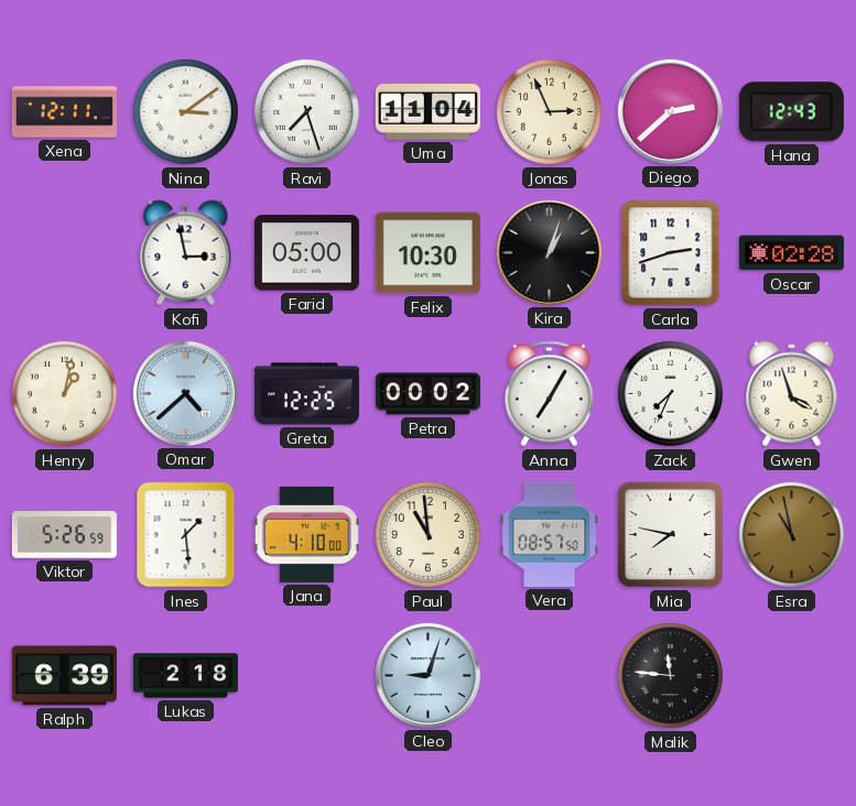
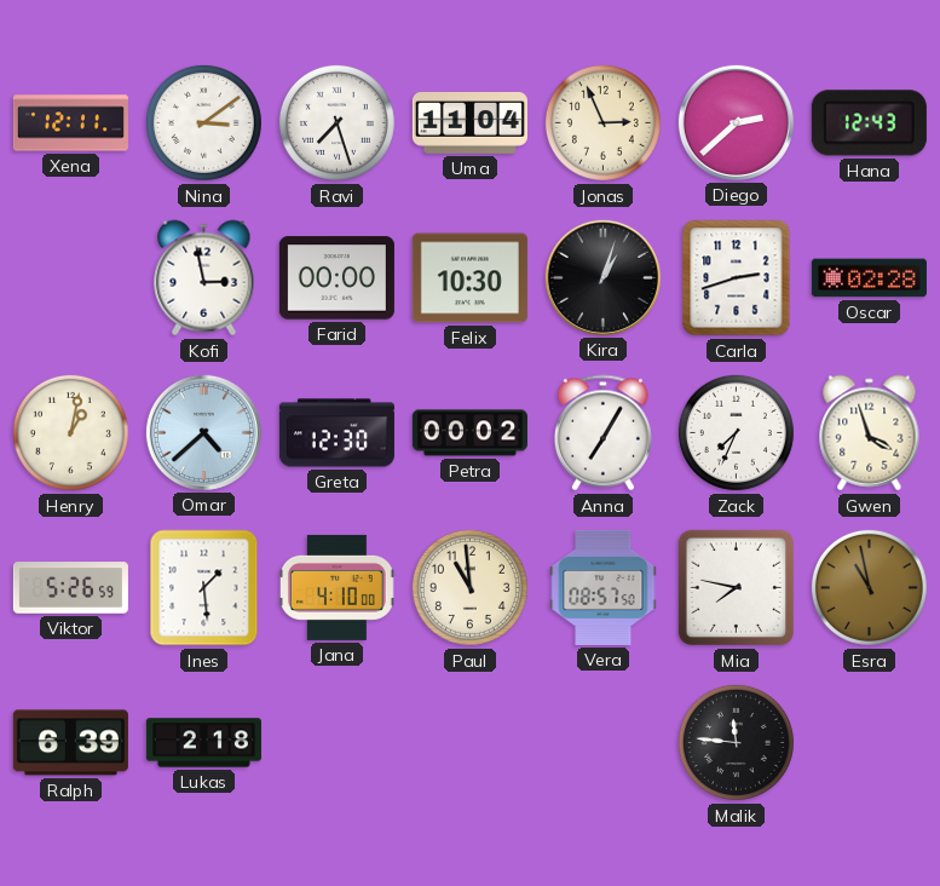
Farid: 05:00 -> 00:00
Greta: 12:25 -> 12:30
Cleo: 9:03 -> none
